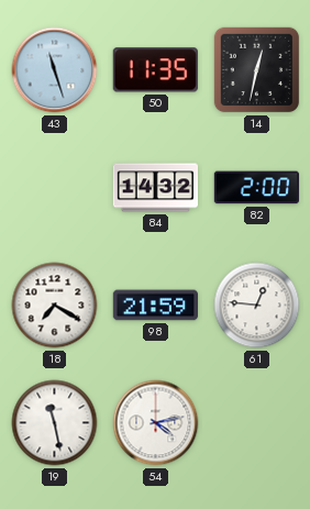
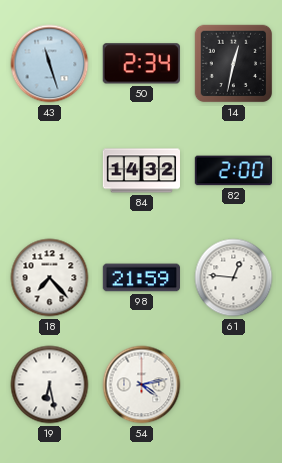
50: 11:35 -> 2:34
18: 7:20 -> 7:23
19: 11:28 -> 6:28
